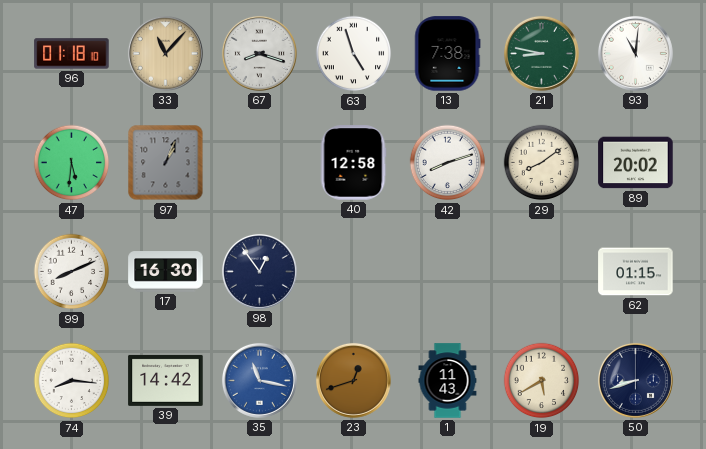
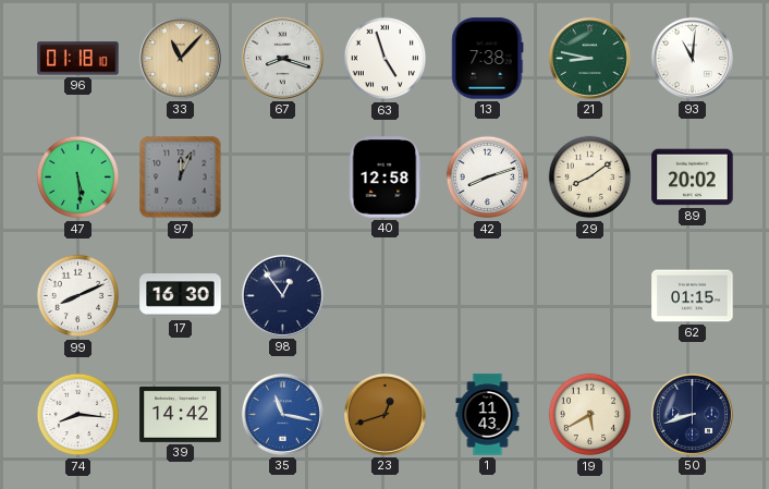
47: 5:31 -> 5:29
97: 1:04 -> 12:04
